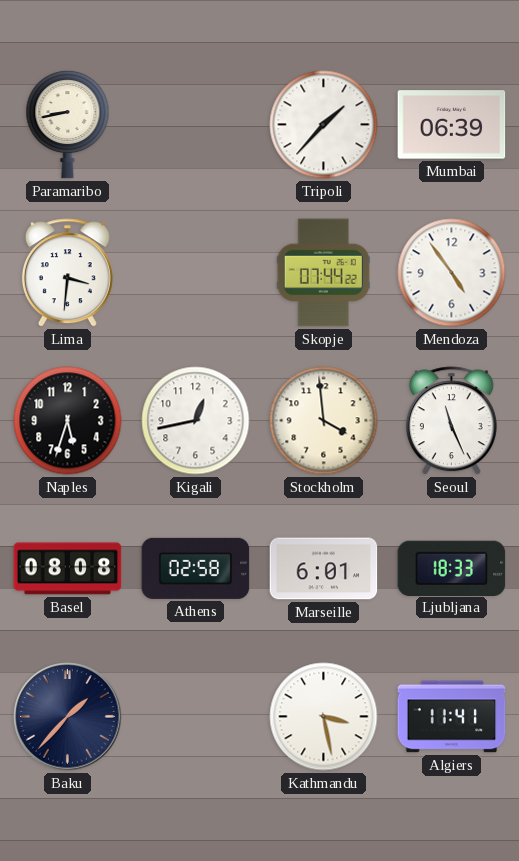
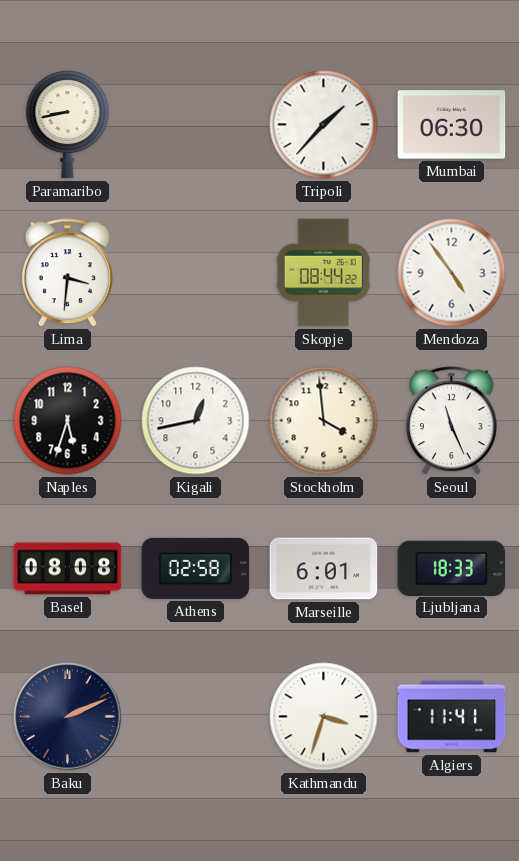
Mumbai: 06:39 -> 06:30
Skopje: 07:44 -> 08:44
Baku: 1:37 -> 2:11
Kathmandu: 3:28 -> 3:33
